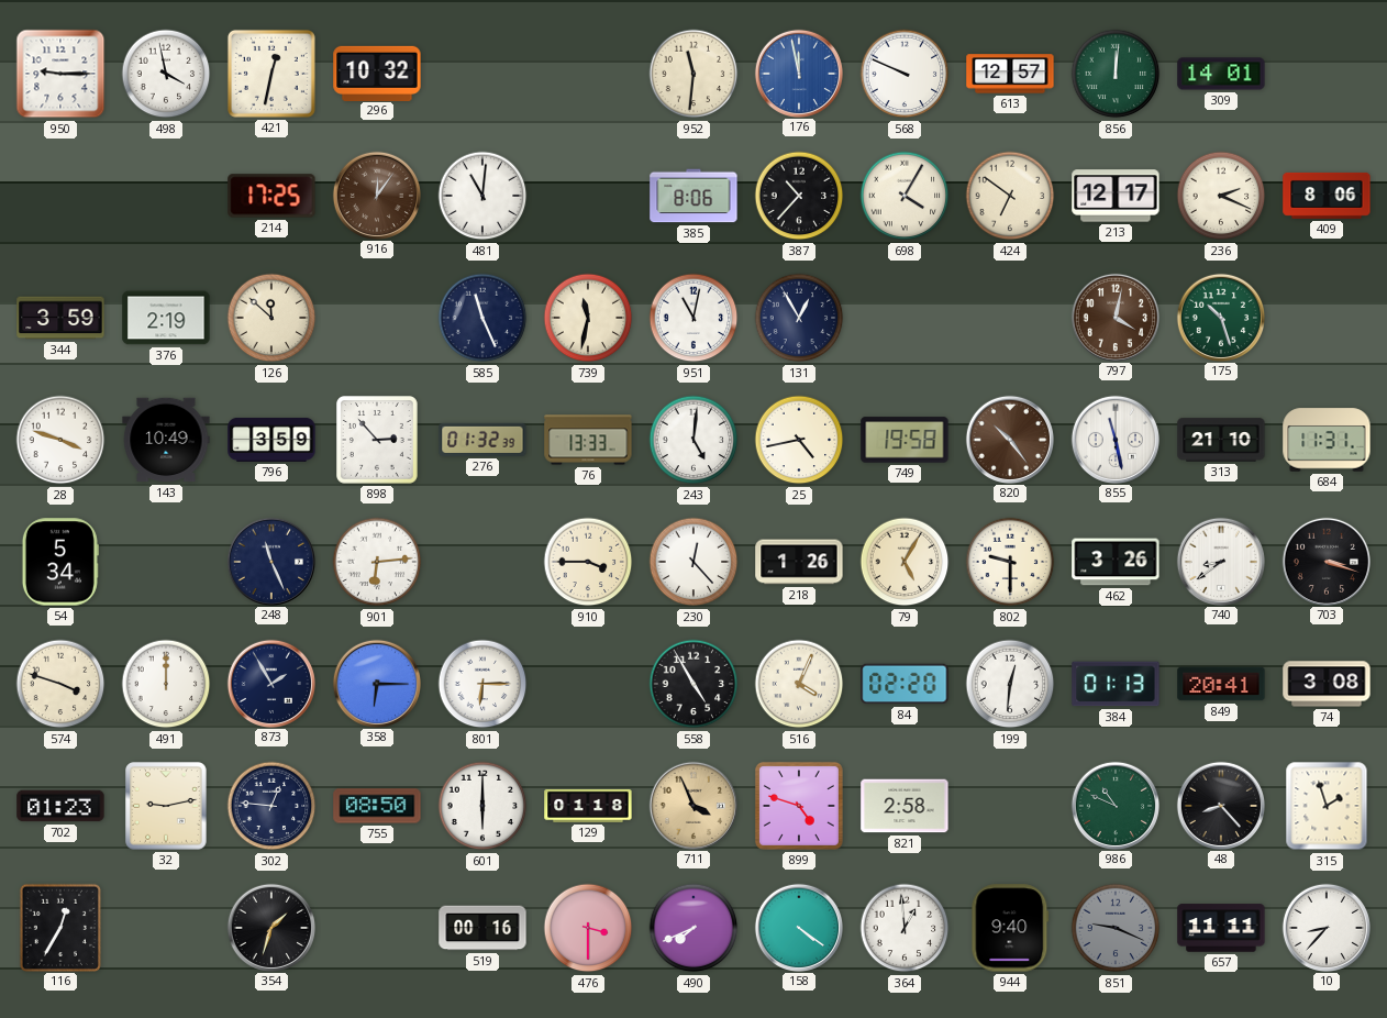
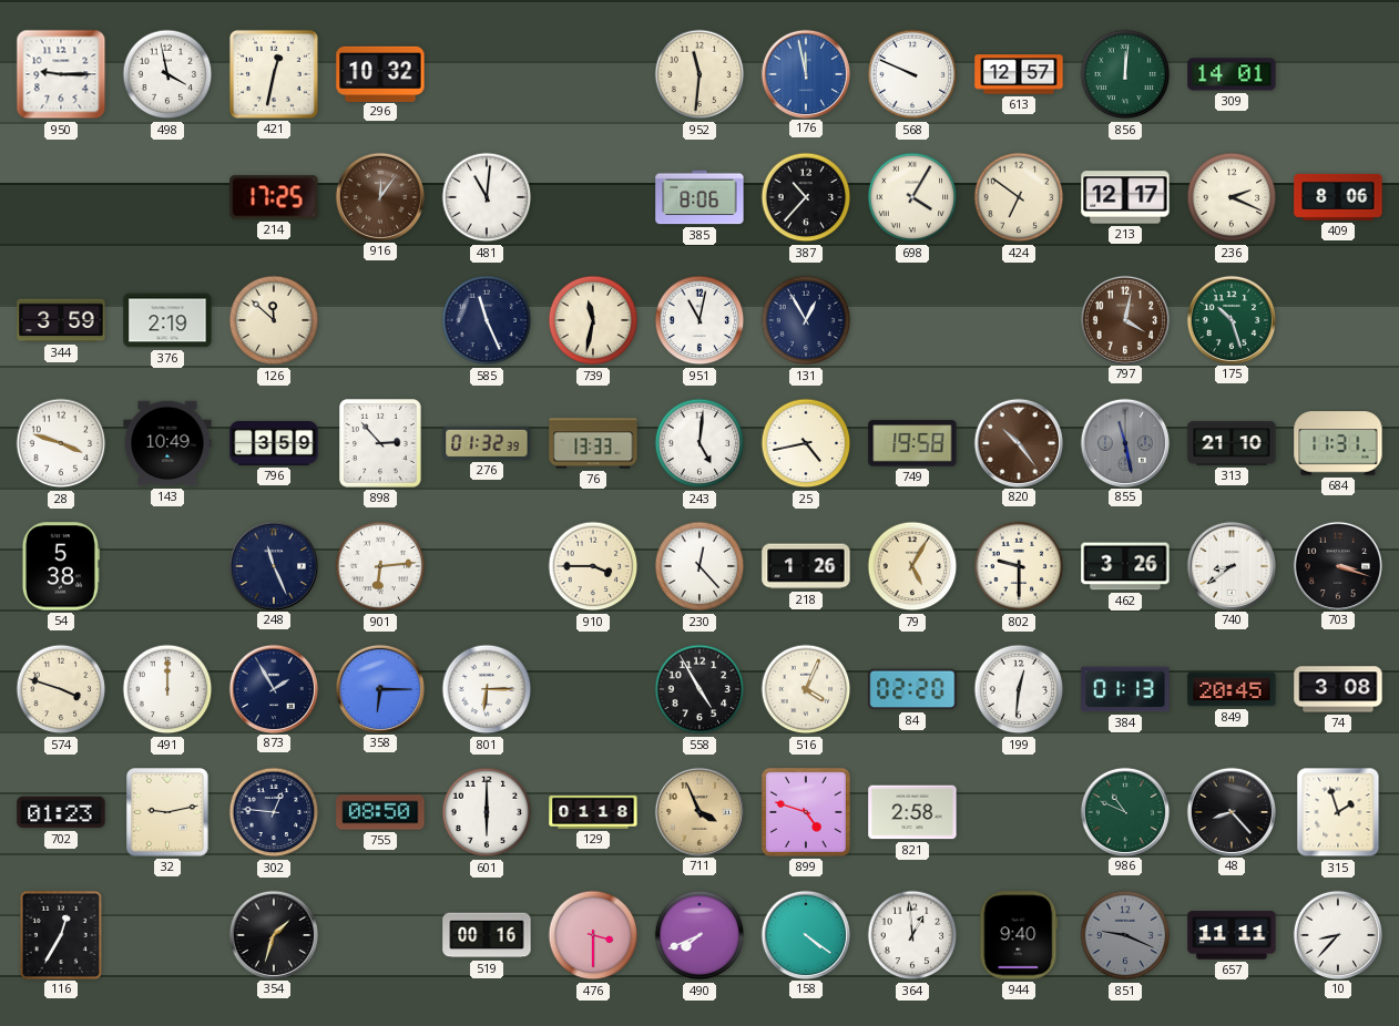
855 dial: white -> grey
54: 5:34 -> 5:38
849: 20:41 -> 20:45
